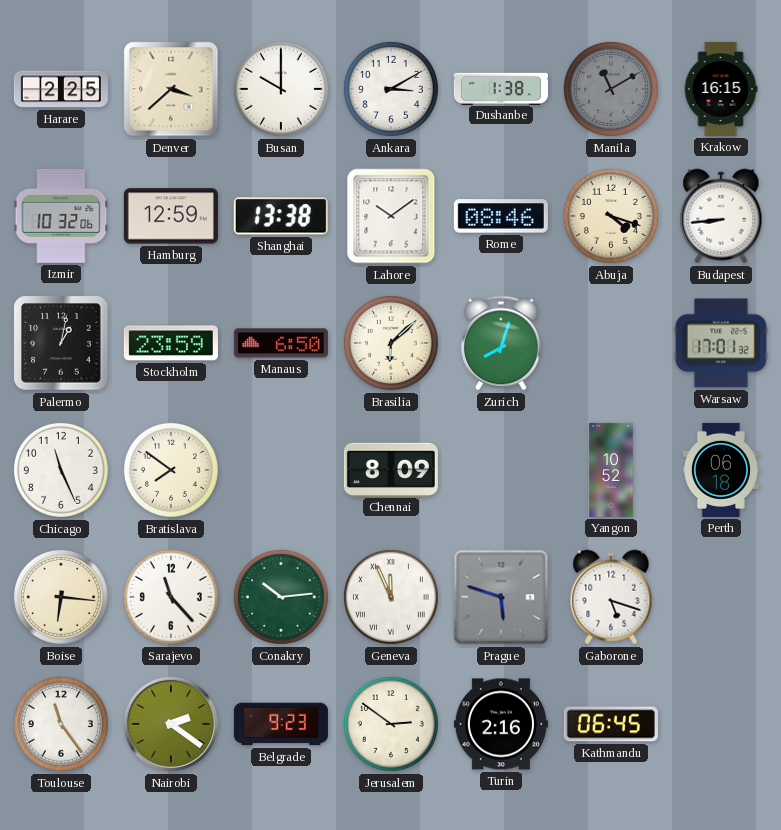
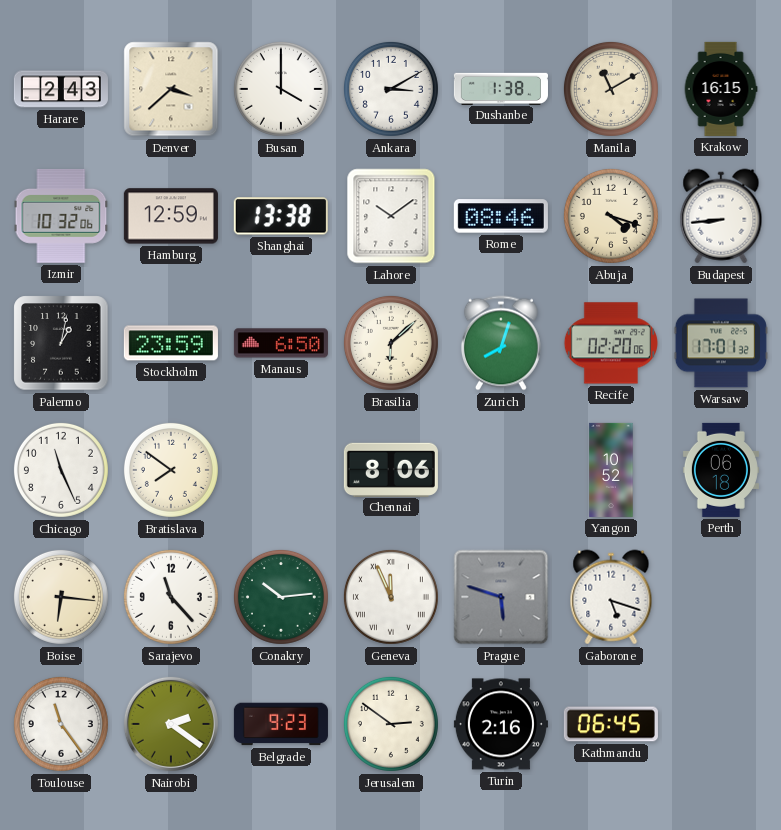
Harare: 2:25 -> 2:43
Busan: 10:00 -> 4:00
Manila dial: grey -> cream
Recife: none -> 02:20
Chennai: 8:09 -> 8:06
